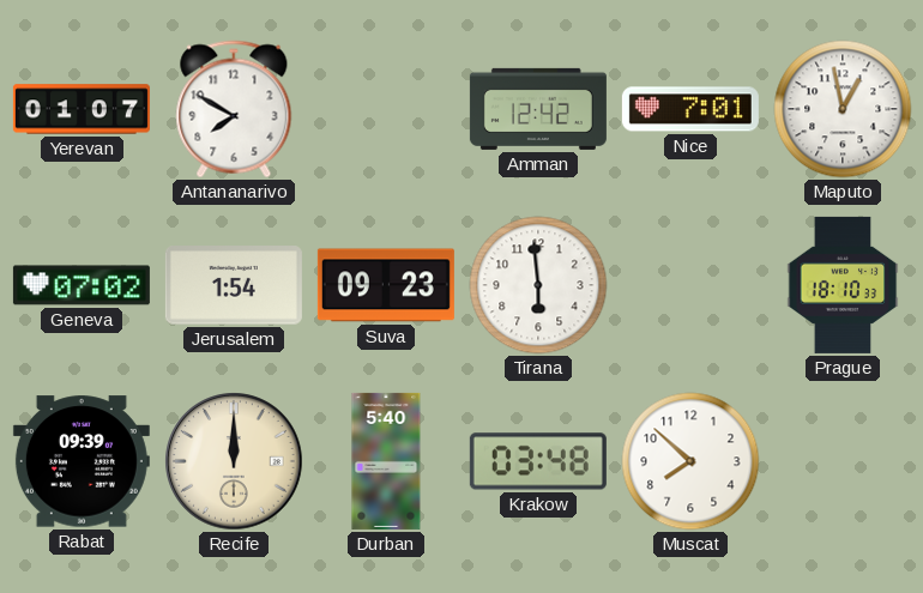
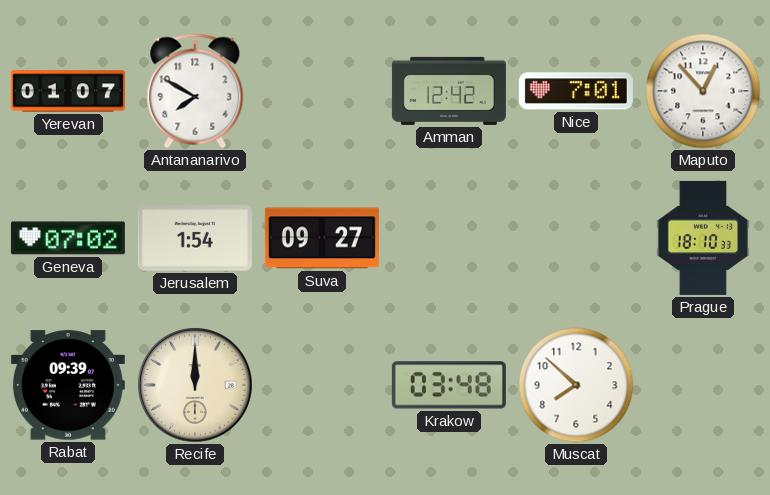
Maputo: 12:58 -> 12:53
Suva: 09:23 -> 09:27
Tirana: 5:59 -> none
Durban: 5:40 -> none
